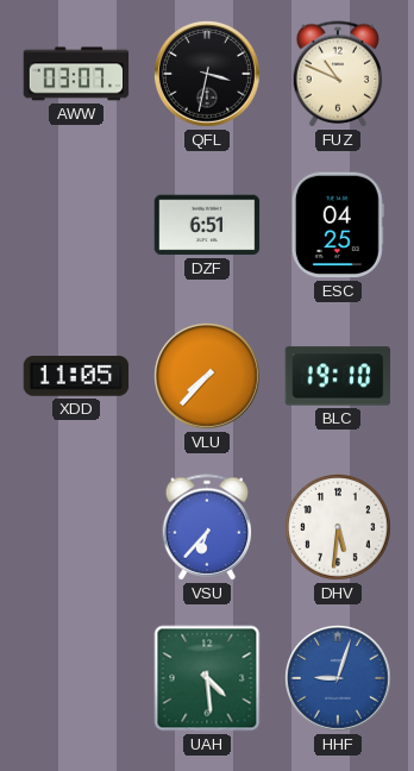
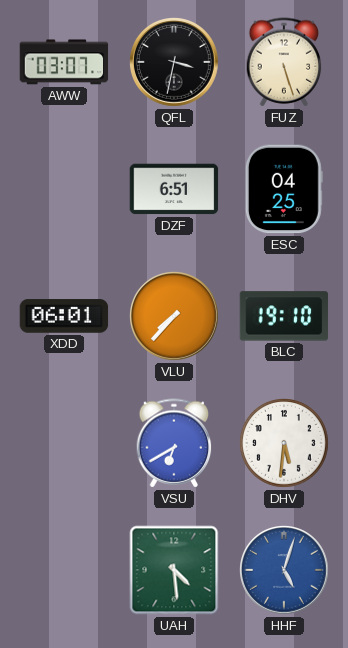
FUZ: 10:49 -> 5:27
XDD: 11:05 -> 06:01
VSU: 6:37 -> 6:40
HHF: 9:03 -> 5:03
